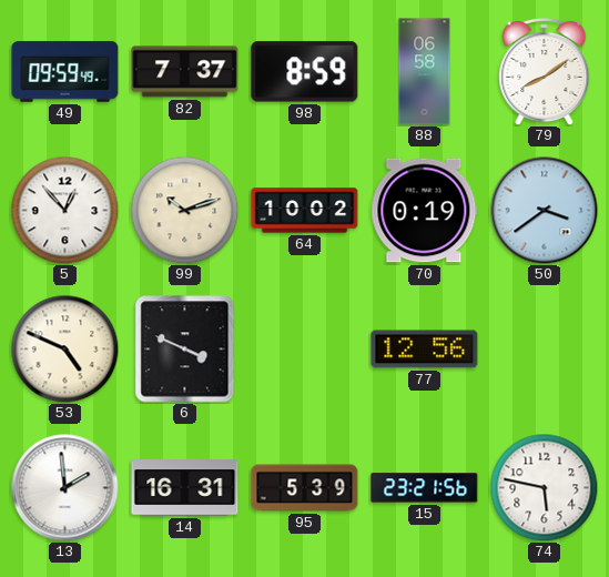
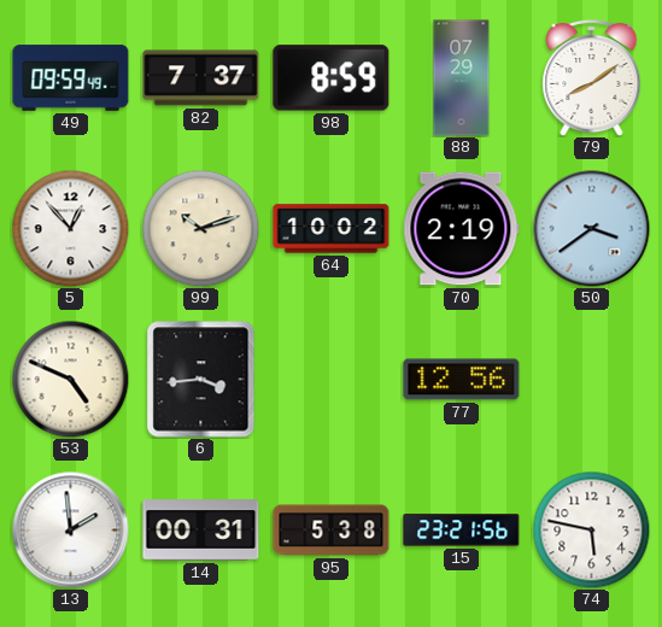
88: 06:58 -> 07:29
70: 0:19 -> 2:19
6: 3:49 -> 3:44
14: 16:31 -> 00:31
95: 5:39 -> 5:38
